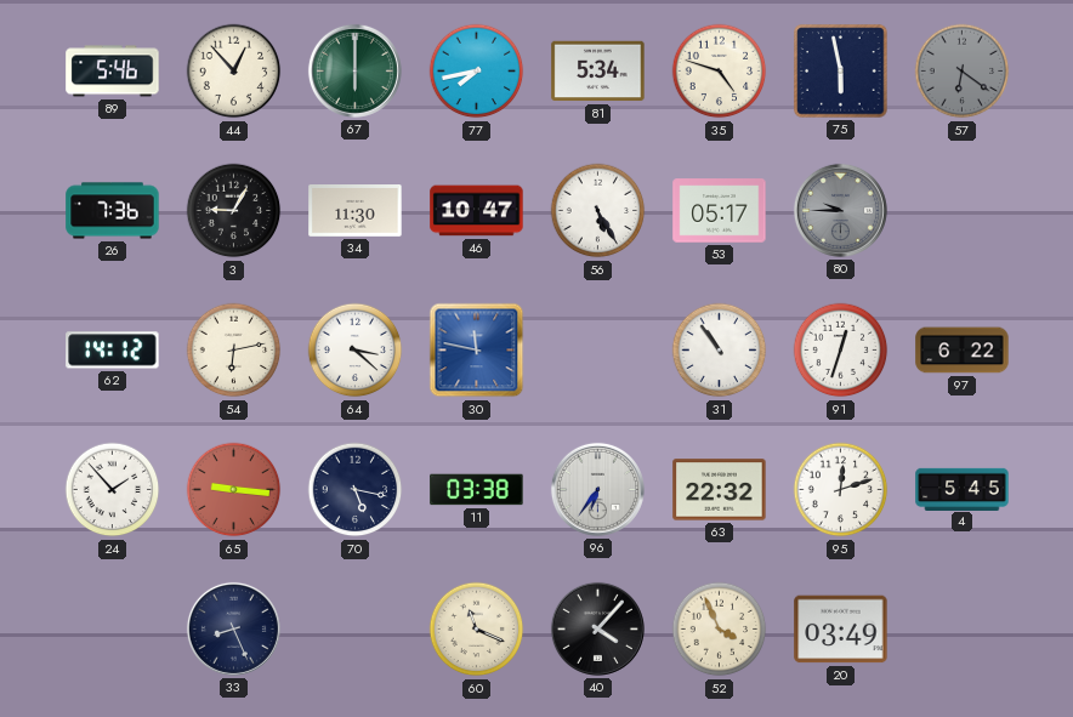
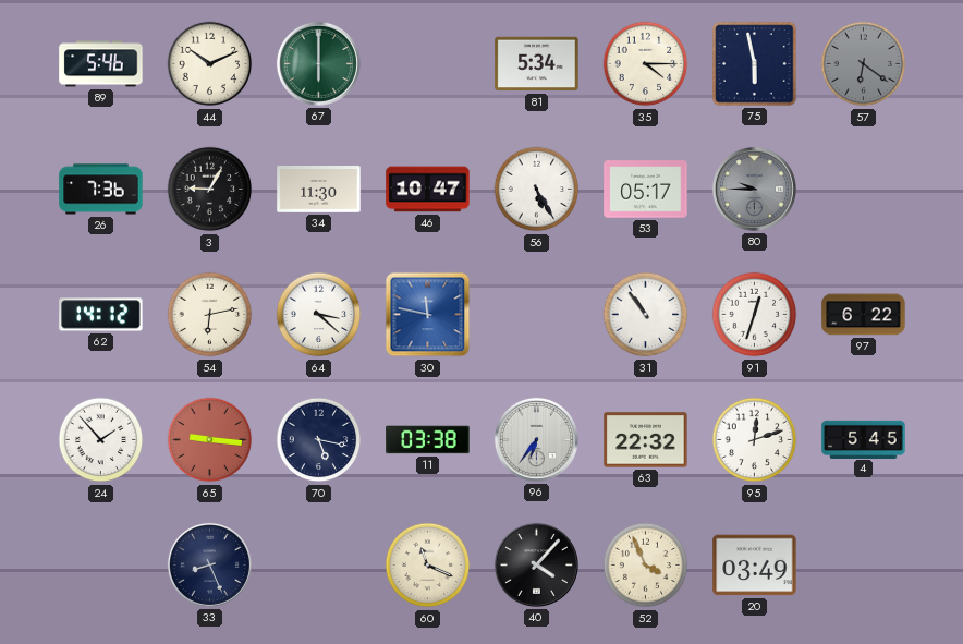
44: 12:53 -> 10:11
77: 7:43 -> none
35: 4:48 -> 4:15
